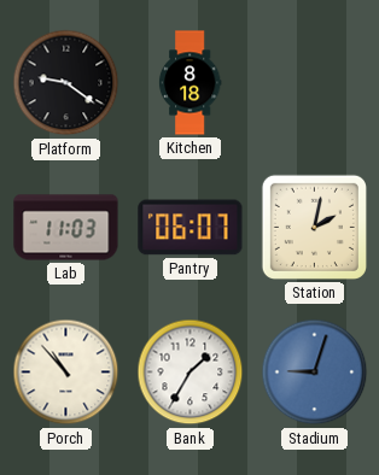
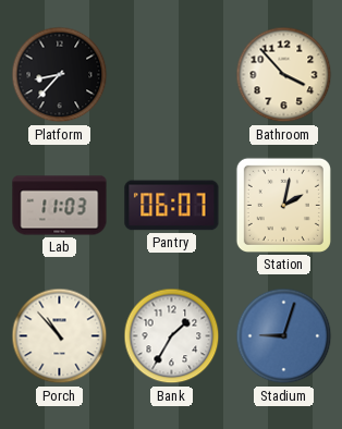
Platform: 9:21 -> 8:37
Kitchen: 8:18 -> none
Bathroom: none -> 3:53
